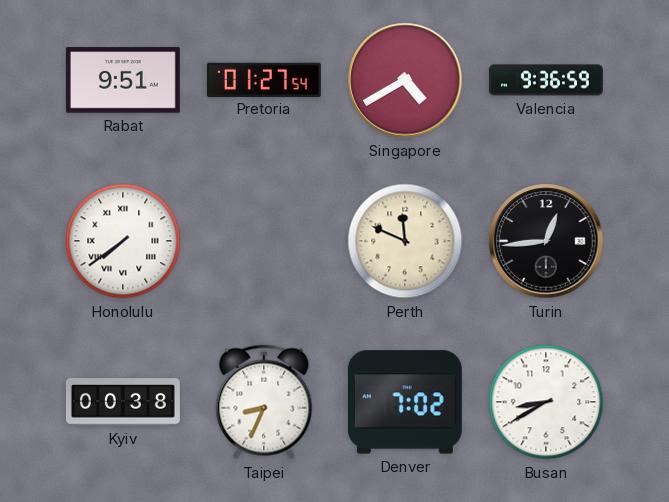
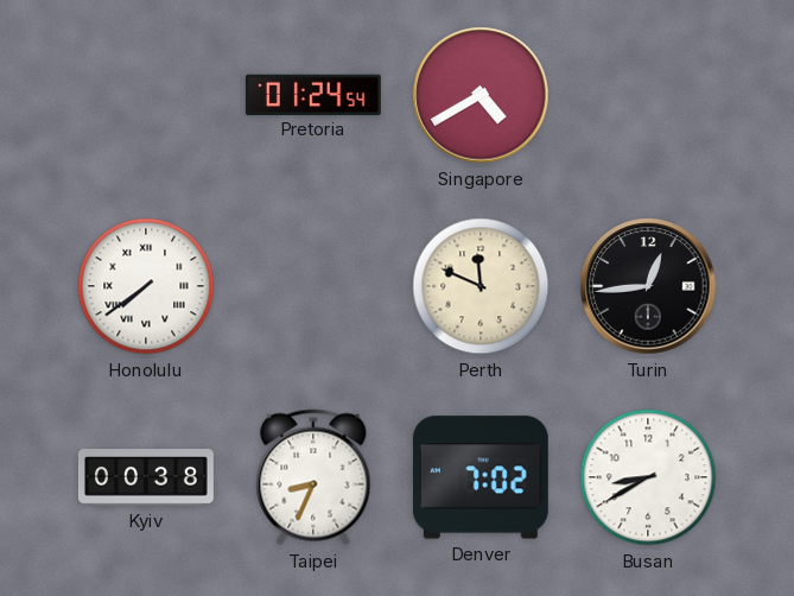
Rabat: 9:51 -> none
Pretoria: 01:27 -> 01:24
Valencia: 9:36 -> none
